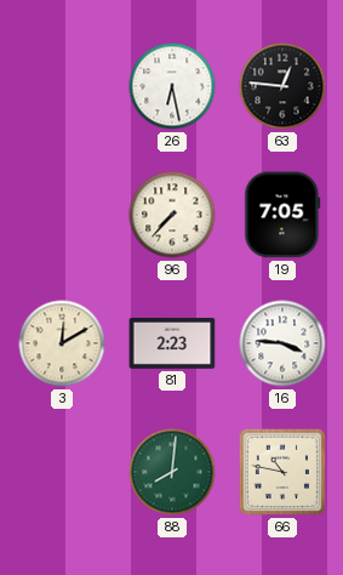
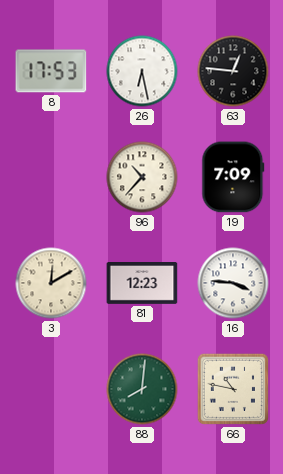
8: none -> 17:53
96: 7:37 -> 10:37
19: 7:05 -> 7:09
81: 2:23 -> 12:23
